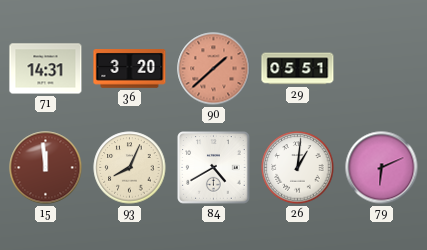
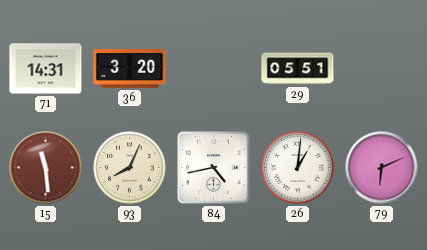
90: 1:38 -> none
15: 11:59 -> 11:29
84: 4:40 -> 4:43
